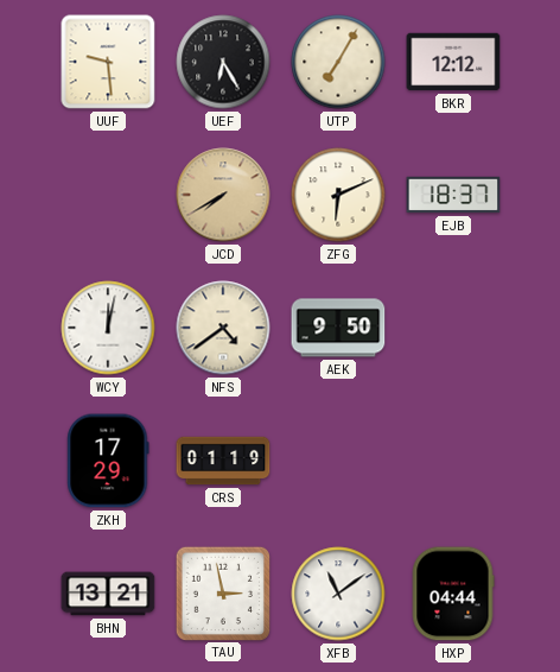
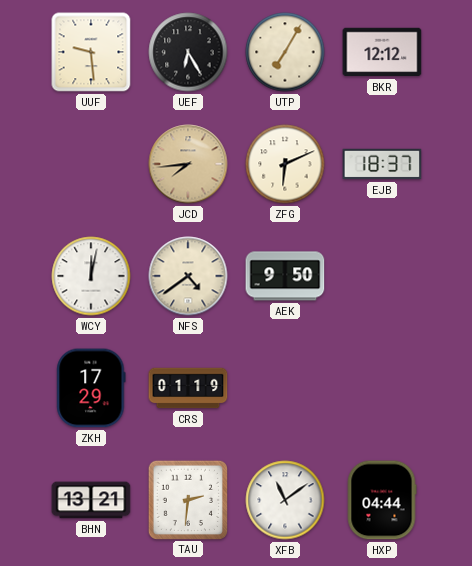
JCD: 7:40 -> 7:44
TAU: 2:58 -> 2:31
